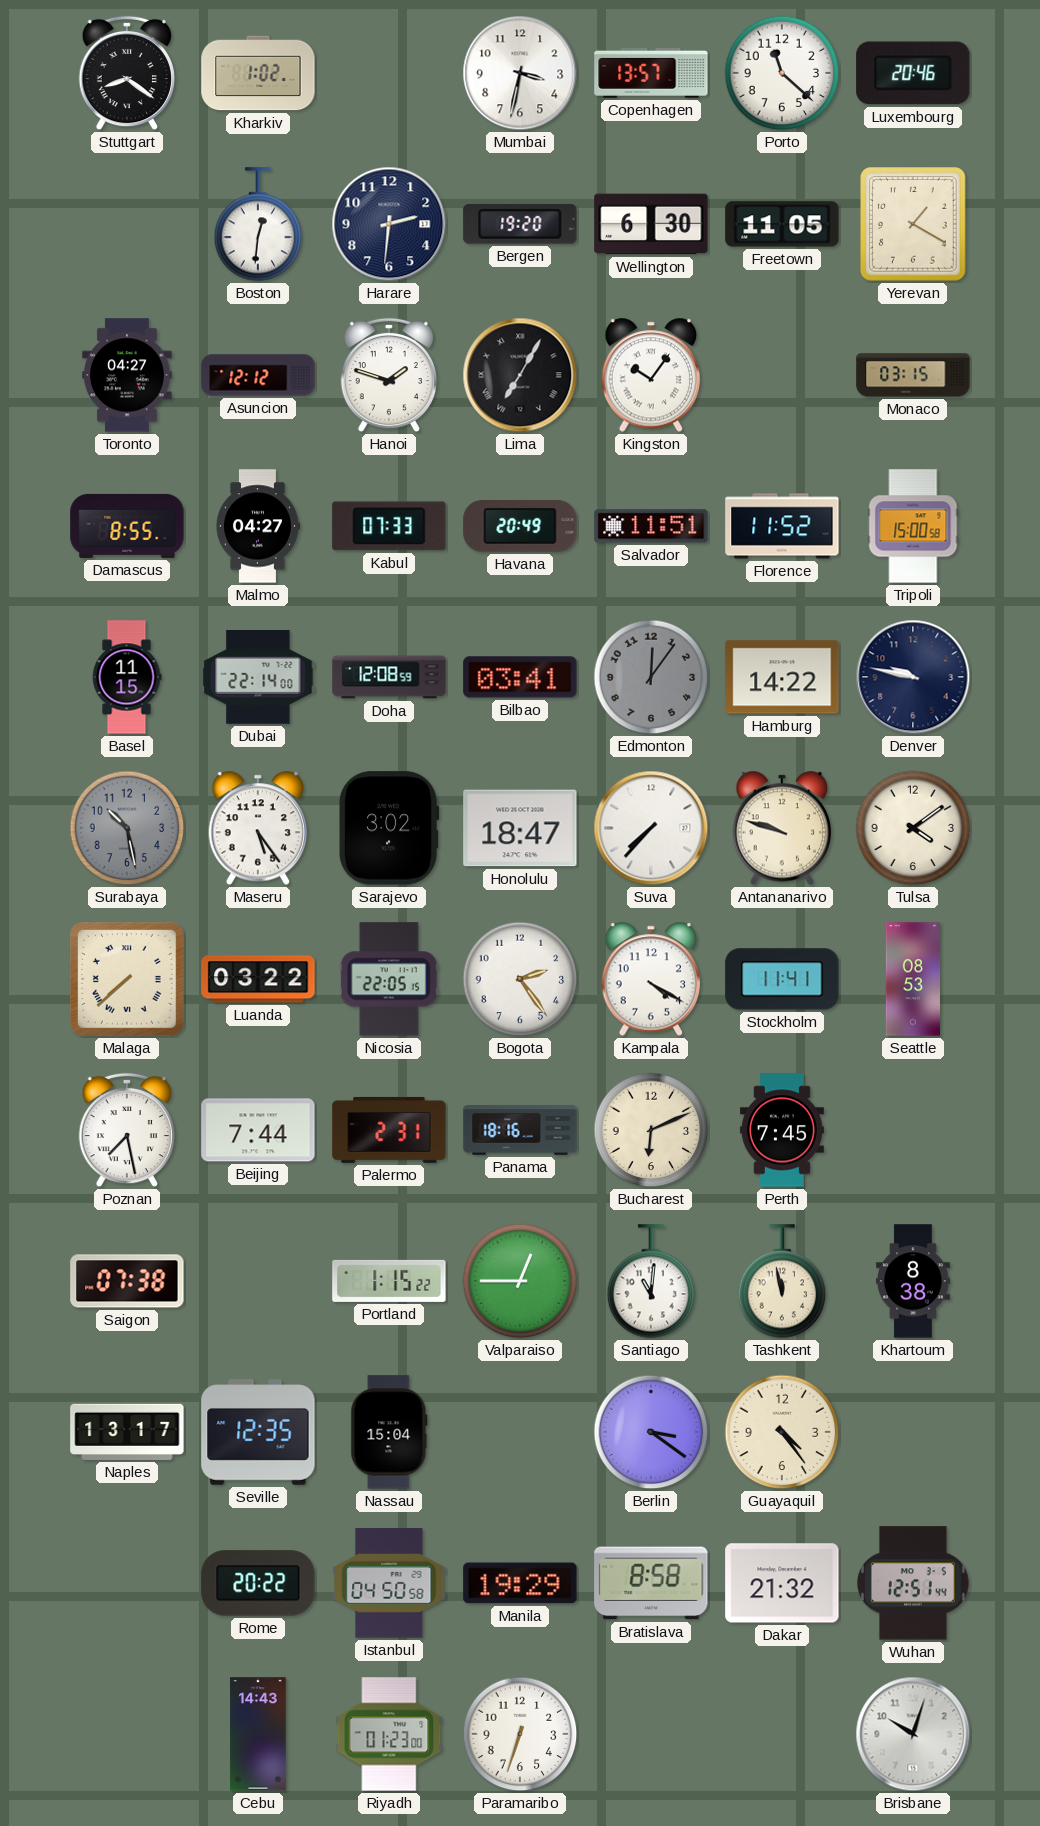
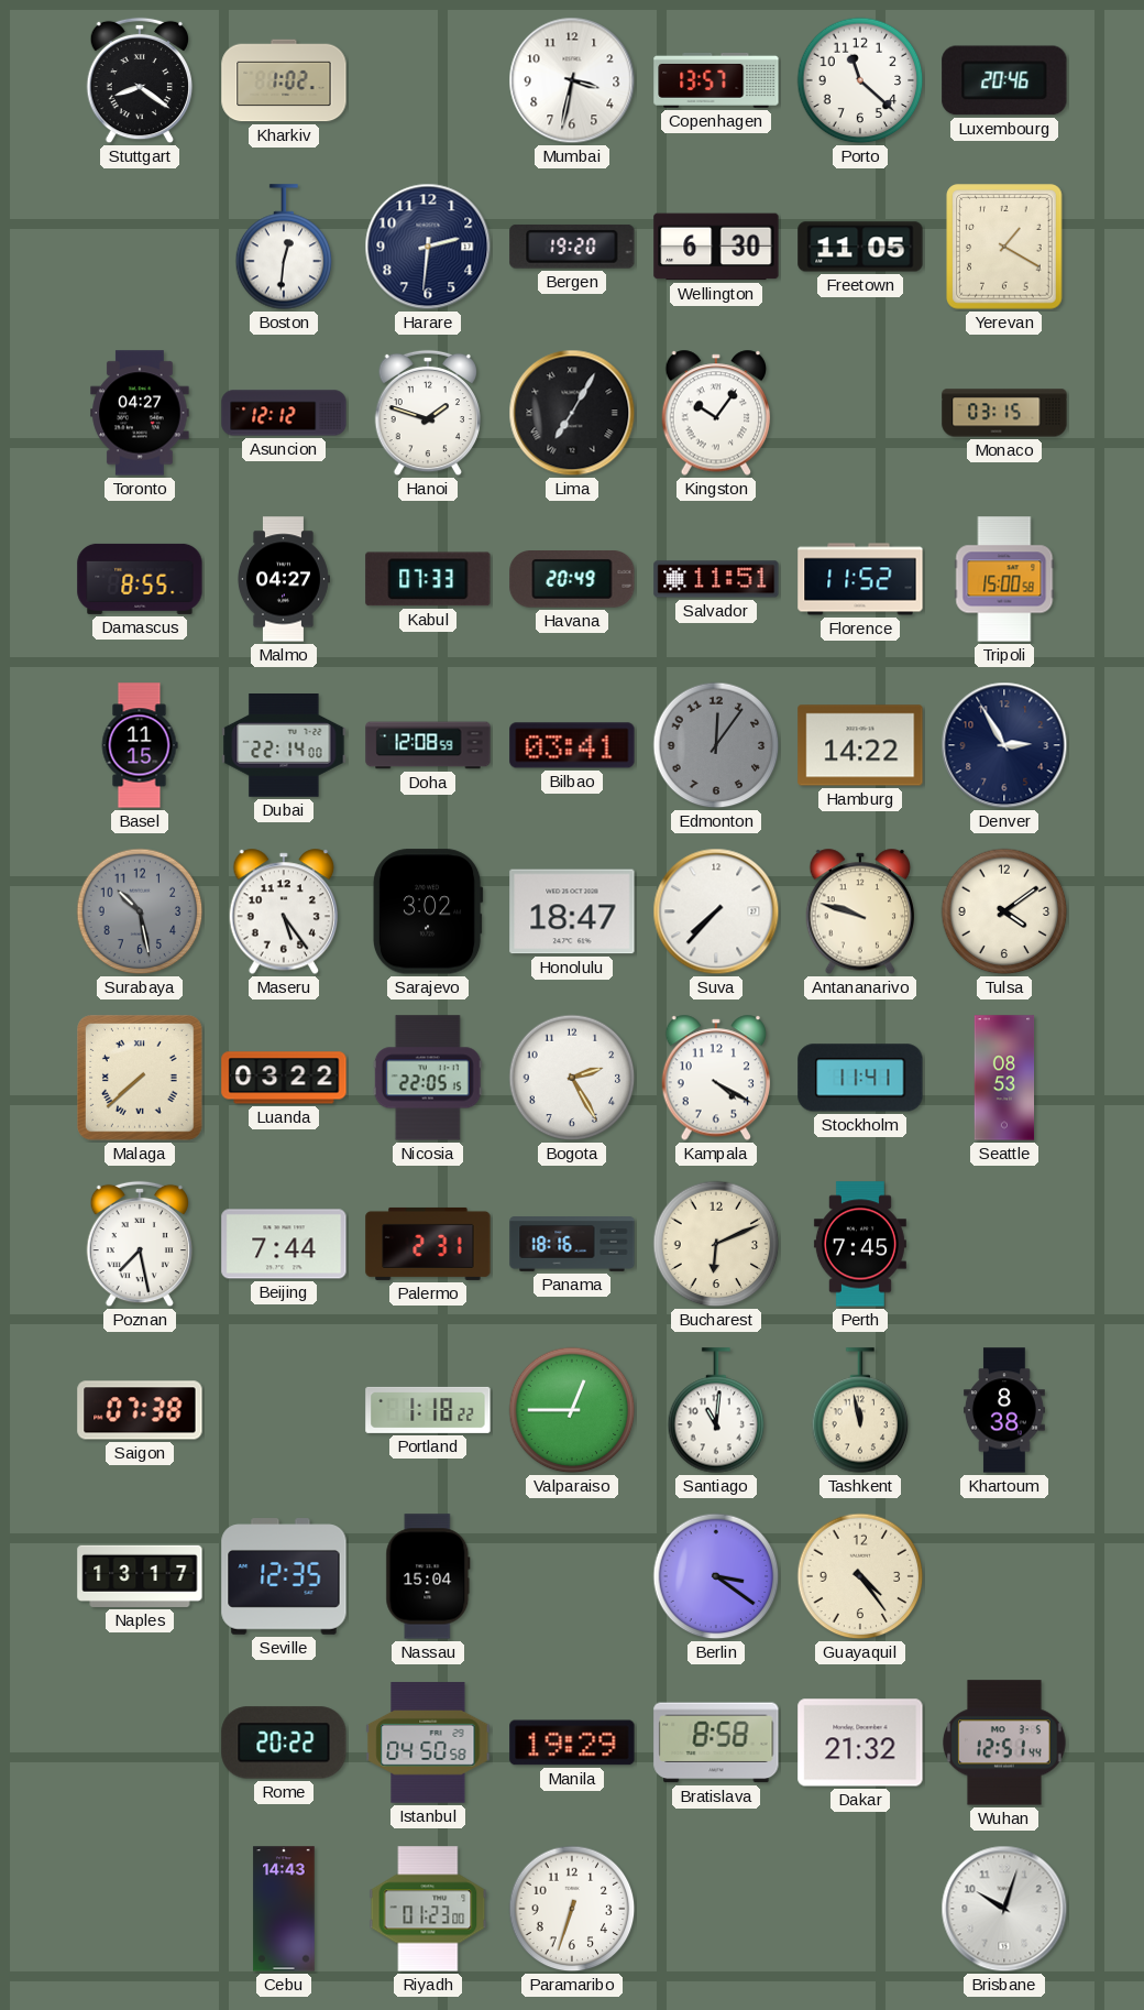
Denver: 9:47 -> 2:55
Bogota: 2:24 -> 2:25
Portland: 1:15 -> 1:18
